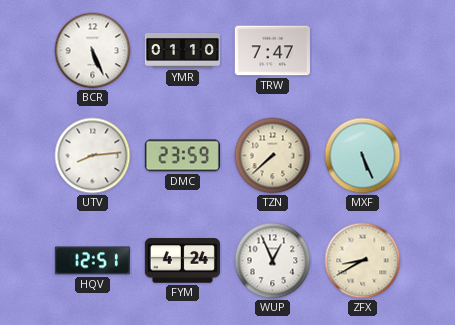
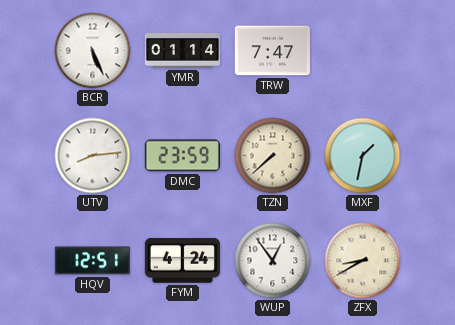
YMR: 01:10 -> 01:14
MXF: 5:26 -> 1:32
WUP: 12:56 -> 12:54
